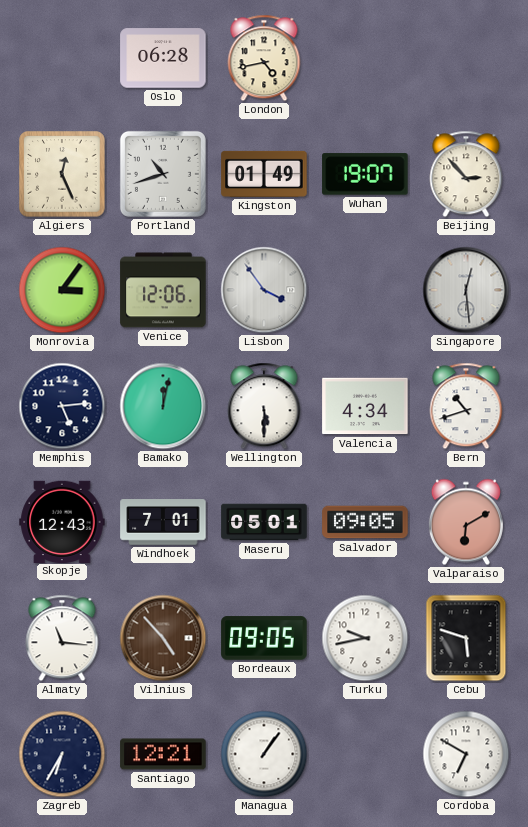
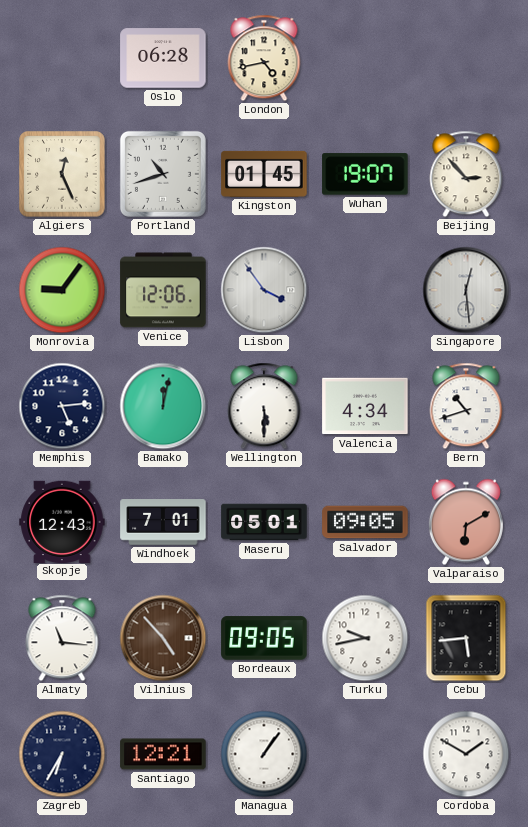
Kingston: 01:49 -> 01:45
Monrovia: 3:06 -> 9:06
Cebu: 5:48 -> 5:44
Cordoba: 6:50 -> 1:50
